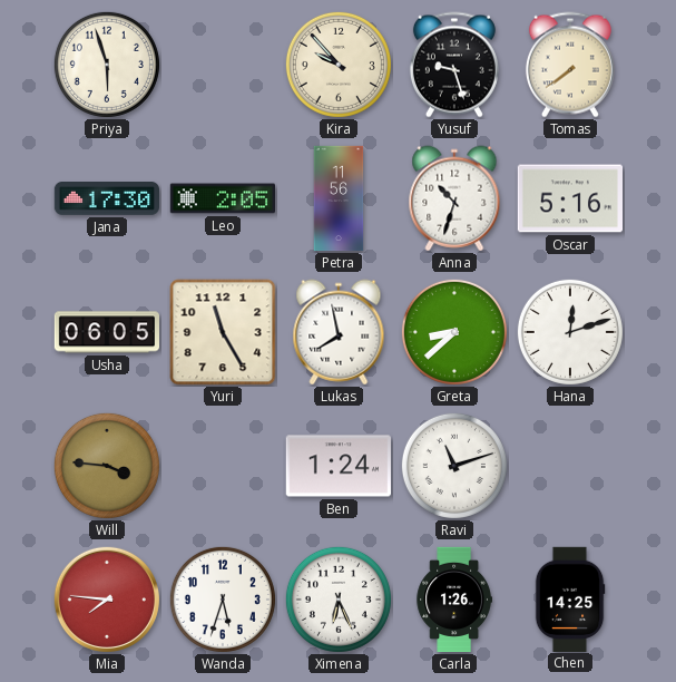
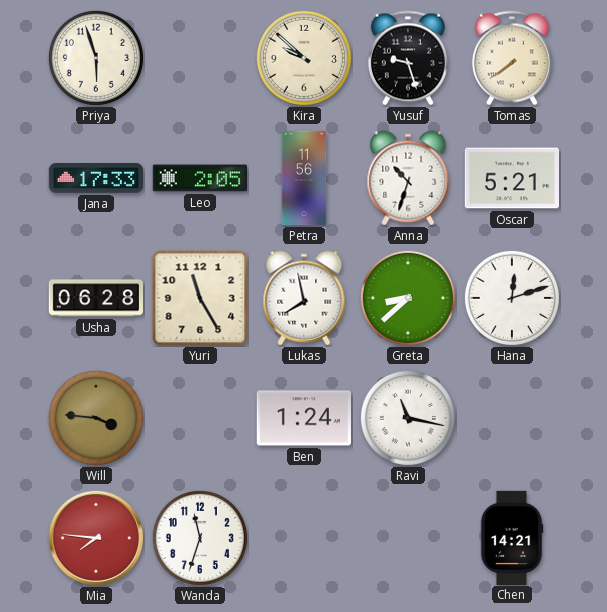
Kira: 9:53 -> 9:52
Jana: 17:30 -> 17:33
Oscar: 5:16 -> 5:21
Usha: 06:05 -> 06:28
Ravi: 11:12 -> 11:17
Wanda: 5:33 -> 11:33
Ximena: 6:26 -> none
Carla: 1:26 -> none
Chen: 14:25 -> 14:21
